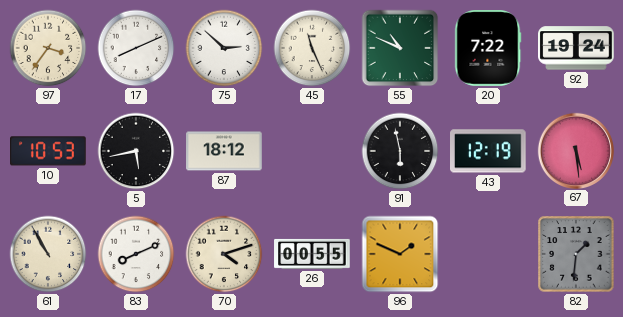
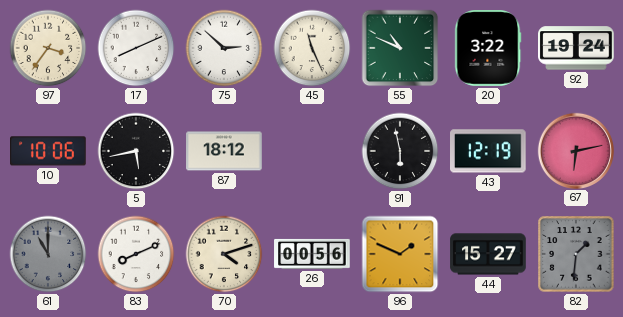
20: 7:22 -> 3:22
10: 10:53 -> 10:06
67: 5:29 -> 6:13
61: 10:55 -> 11:00
61 dial: cream -> grey
26: 00:55 -> 00:56
44: none -> 15:27
